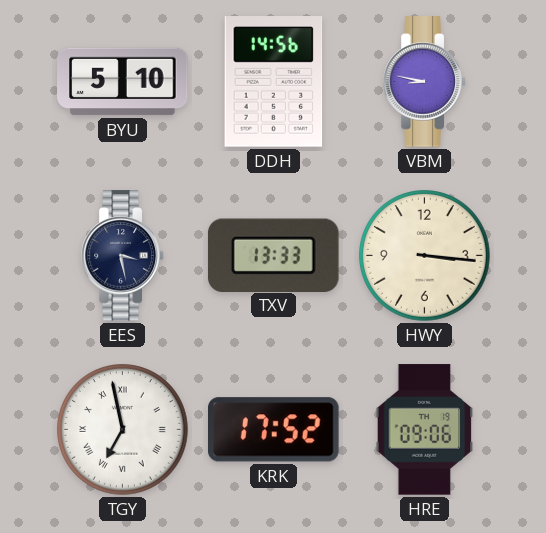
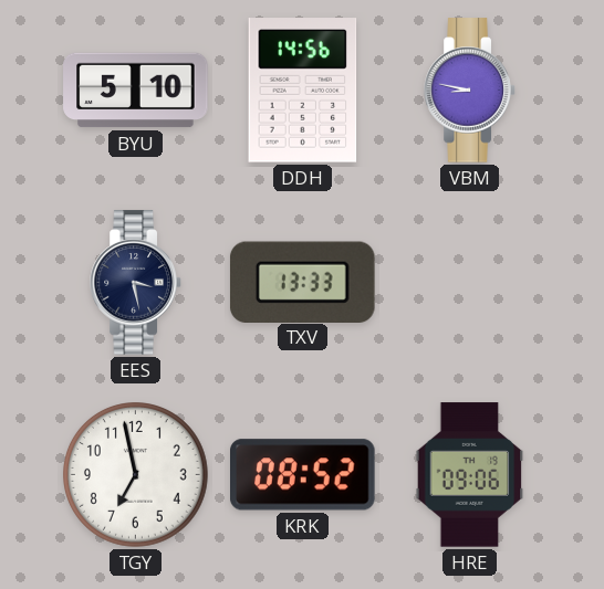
HWY: 3:16 -> none
TGY numerals: Roman -> Arabic
KRK: 17:52 -> 08:52
